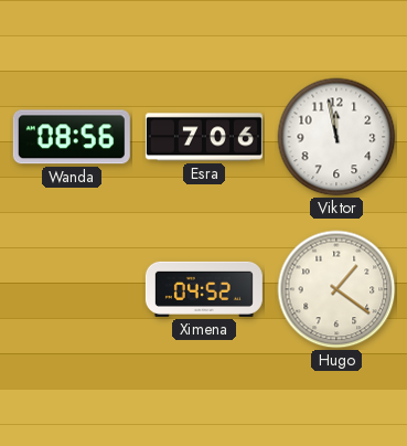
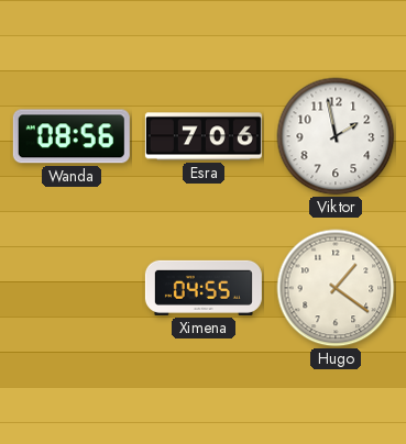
Viktor: 11:58 -> 1:58
Ximena: 04:52 -> 04:55
